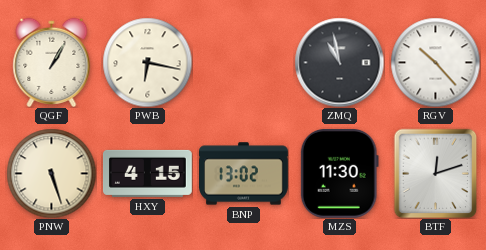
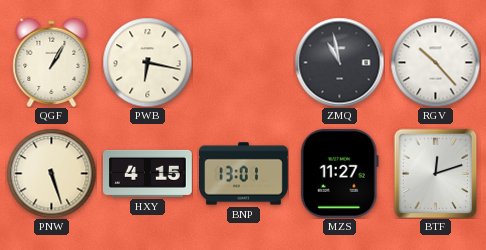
BNP: 13:02 -> 13:01
MZS: 11:30 -> 11:27
